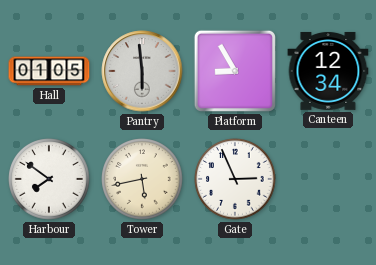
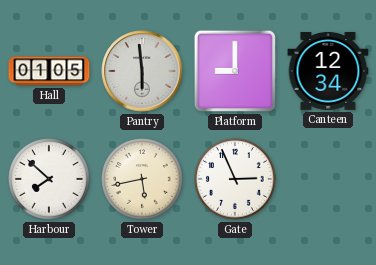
Platform: 8:55 -> 9:00
Harbour: 7:51 -> 7:52
